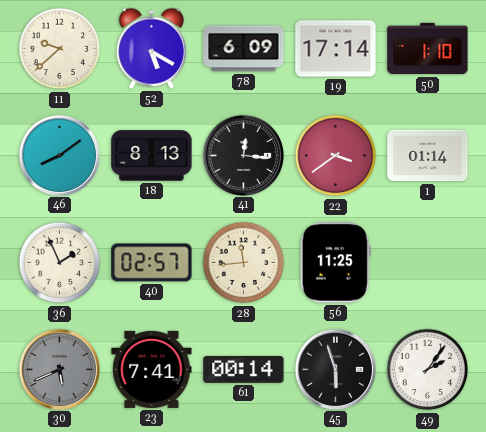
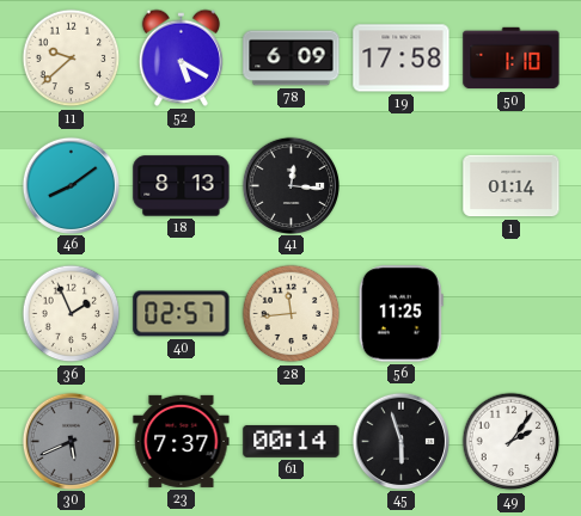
19: 17:14 -> 17:58
22: 3:39 -> none
23: 7:41 -> 7:37
